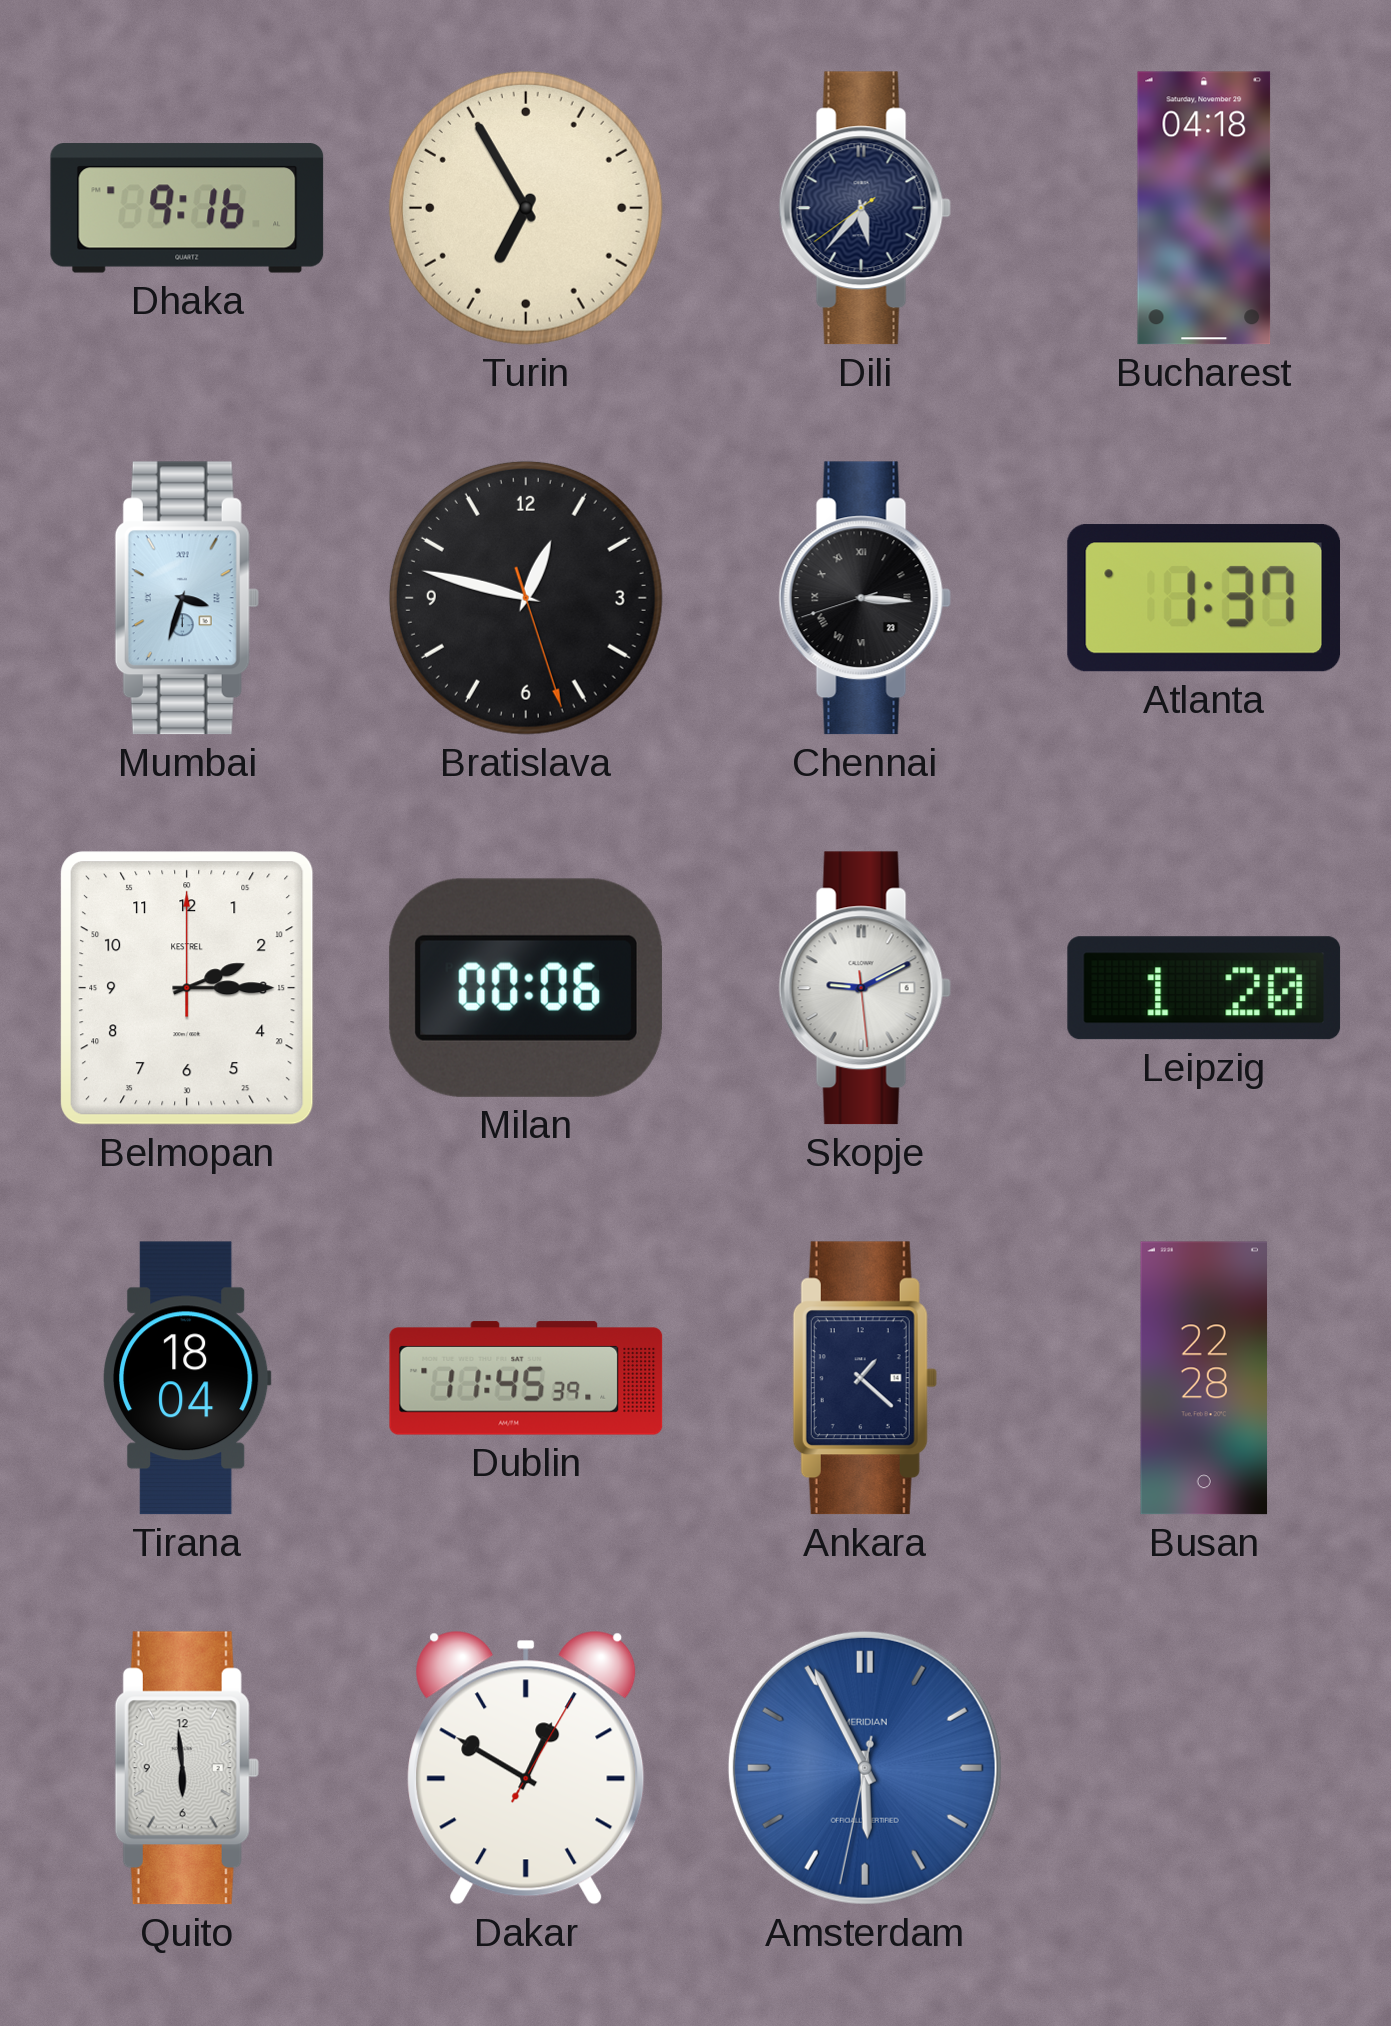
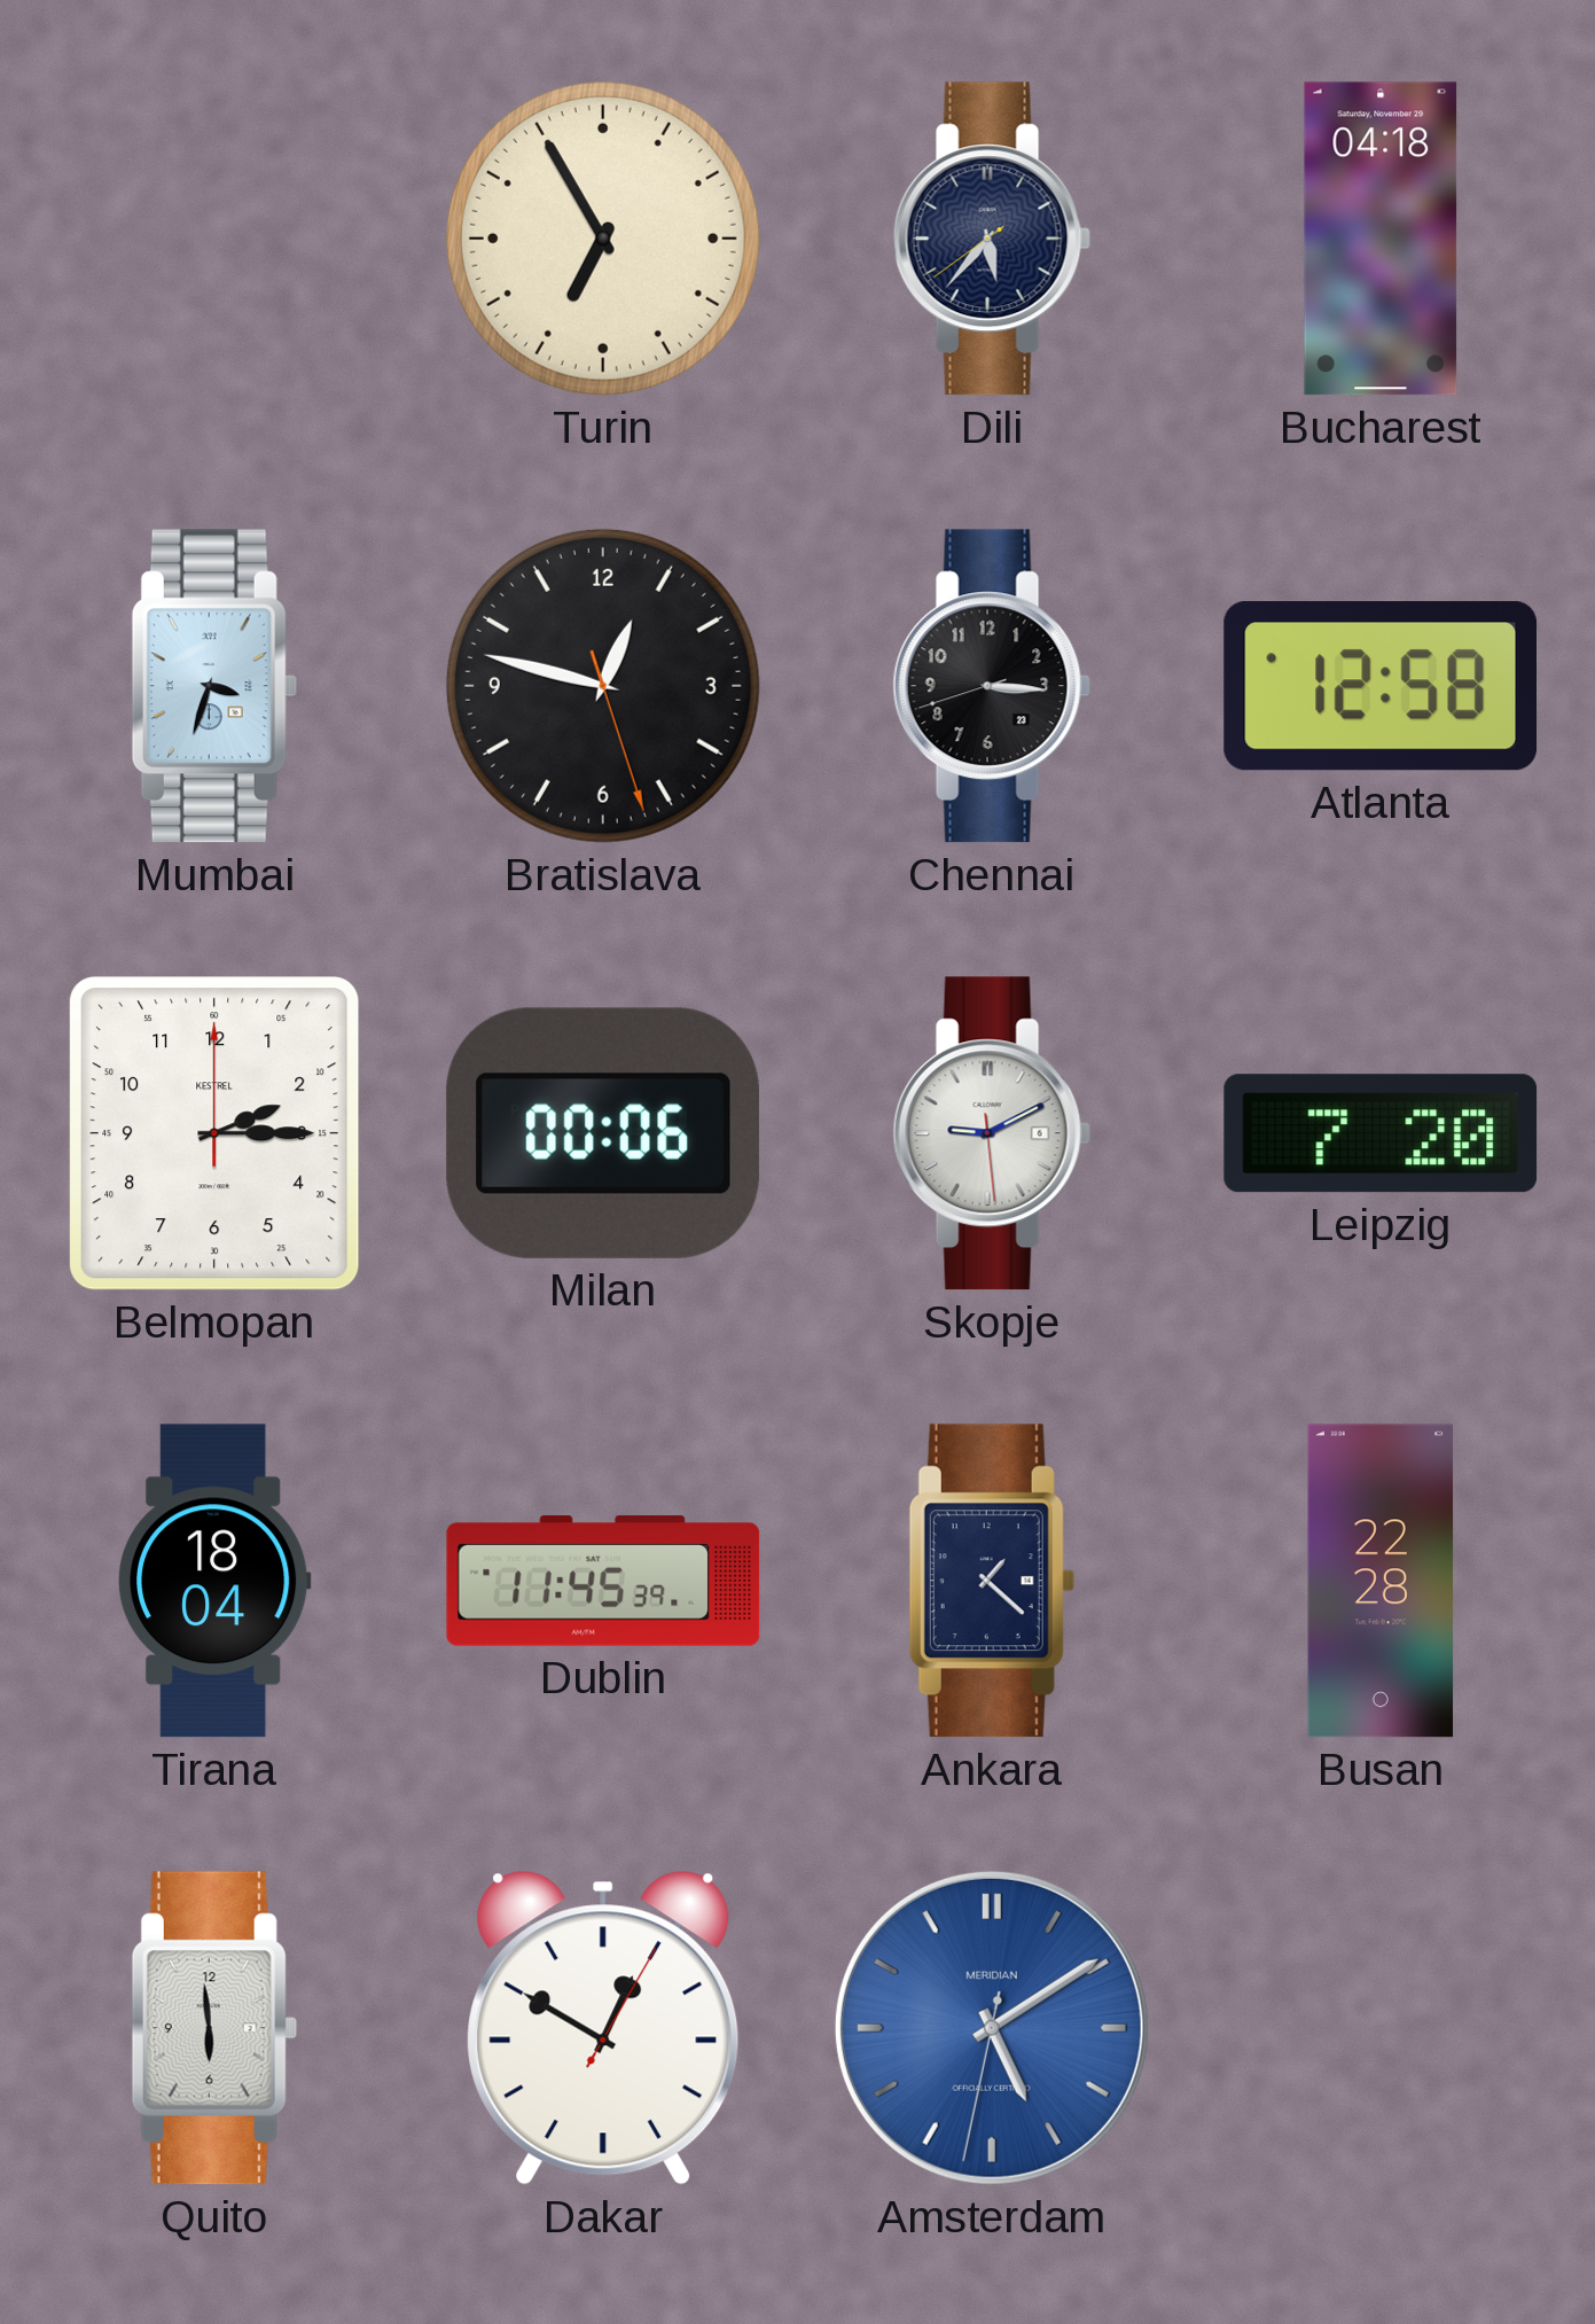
Dhaka: 9:16 -> none
Chennai numerals: Roman -> Arabic
Atlanta: 1:37 -> 12:58
Leipzig: 1:20 -> 7:20
Amsterdam: 5:55 -> 5:09
